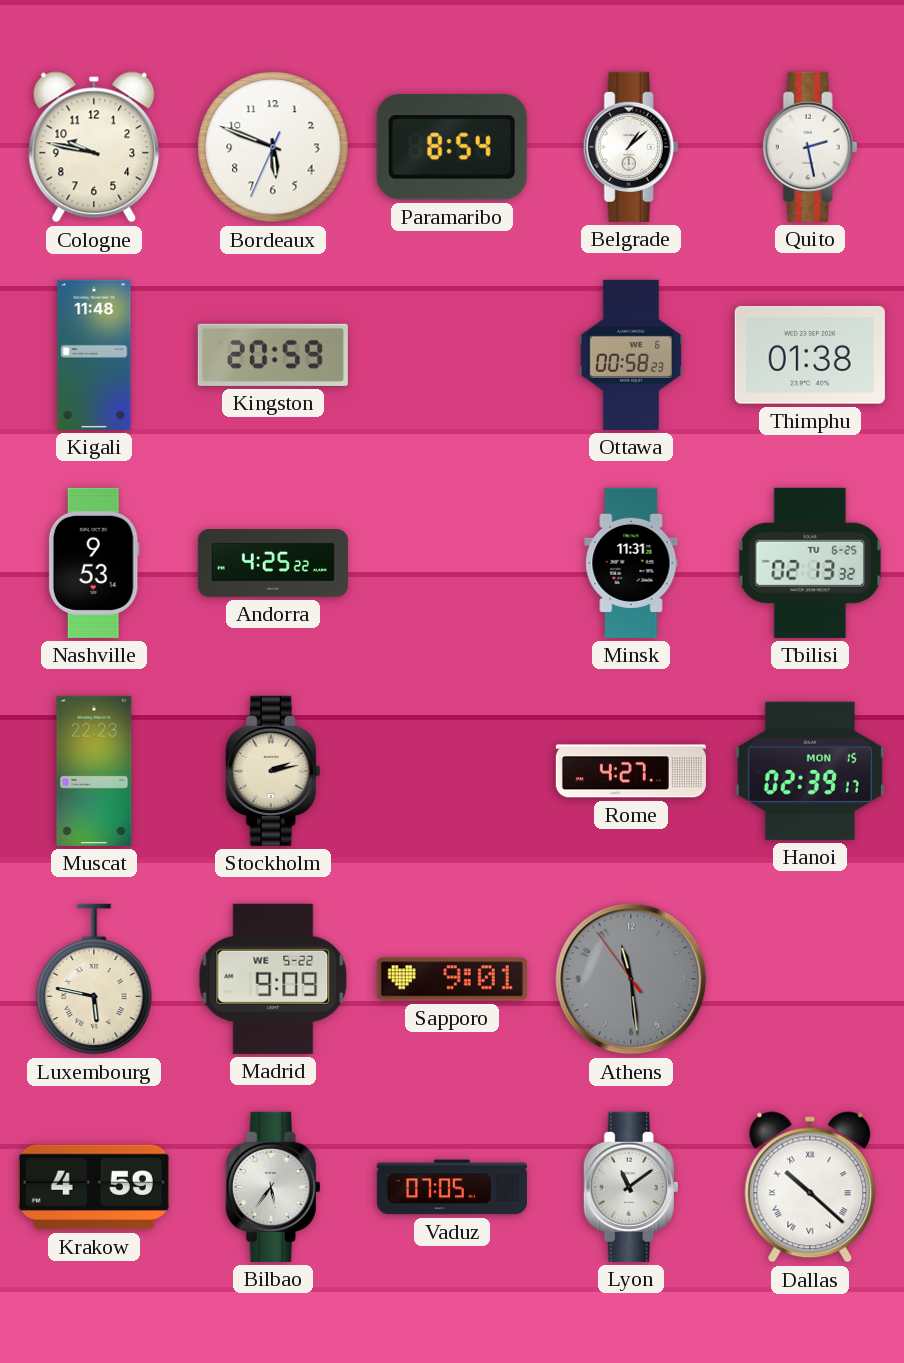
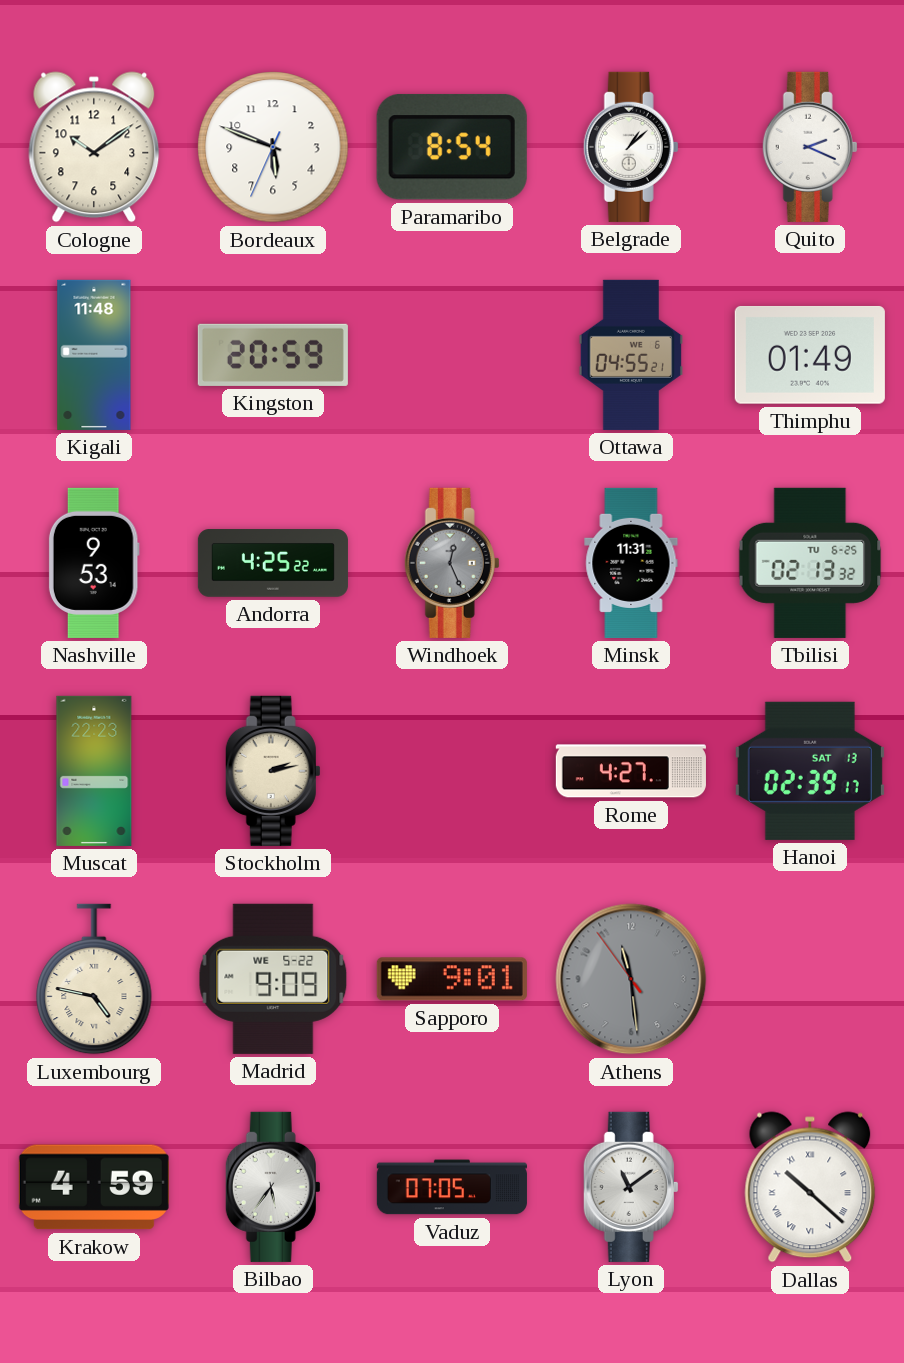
Cologne: 9:47 -> 10:09
Quito: 2:28 -> 2:19
Ottawa: 00:58 -> 04:55
Thimphu: 01:38 -> 01:49
Windhoek: none -> 12:26
Hanoi date: MON 15 -> SAT 13
Luxembourg: 5:47 -> 4:47
